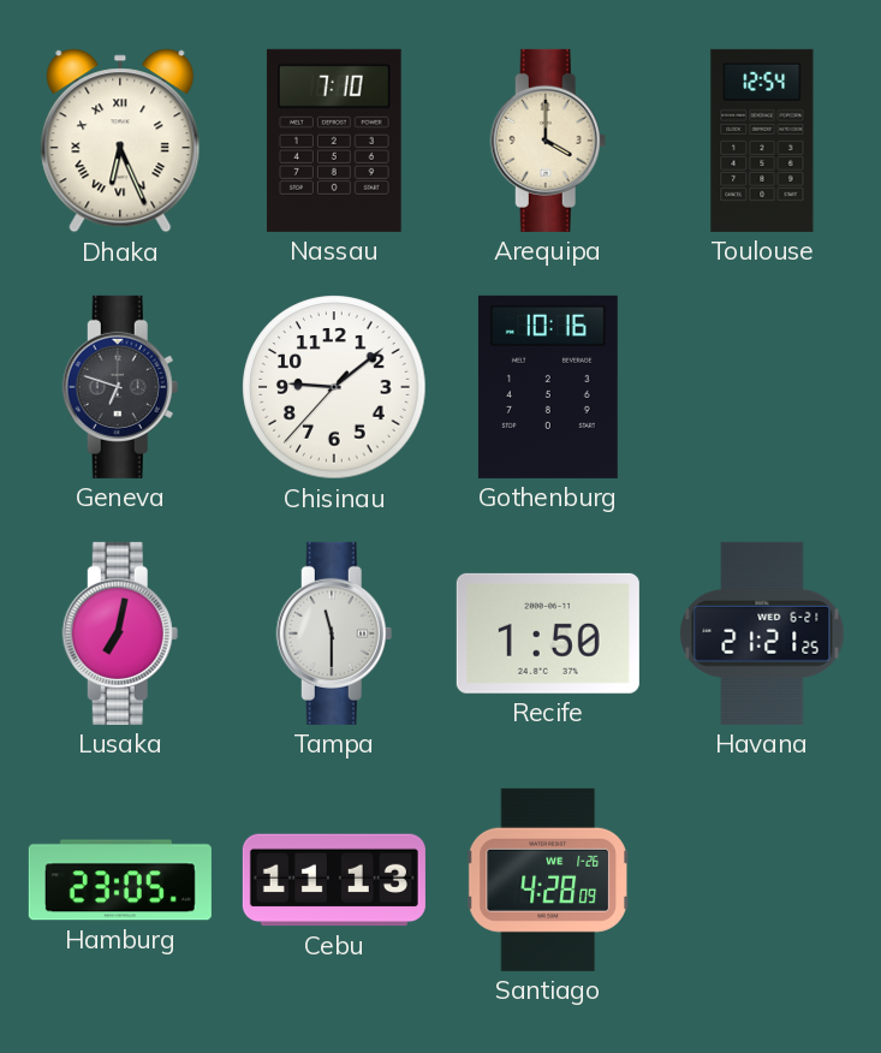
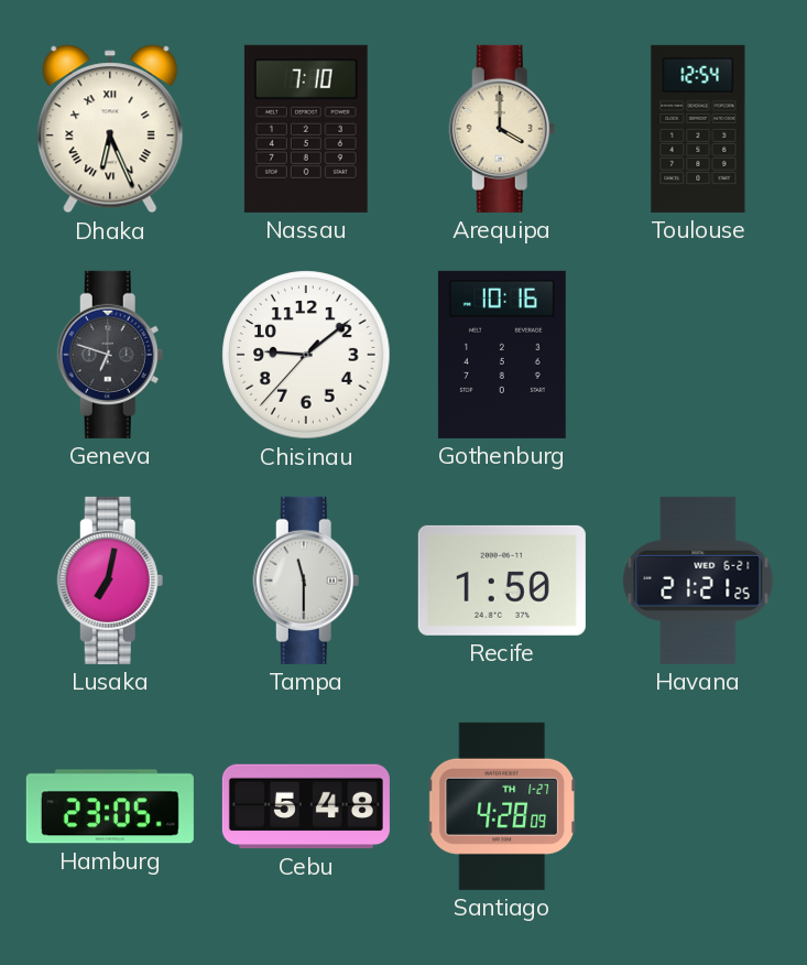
Cebu: 11:13 -> 5:48
Santiago date: WE 1-26 -> TH 1-27
